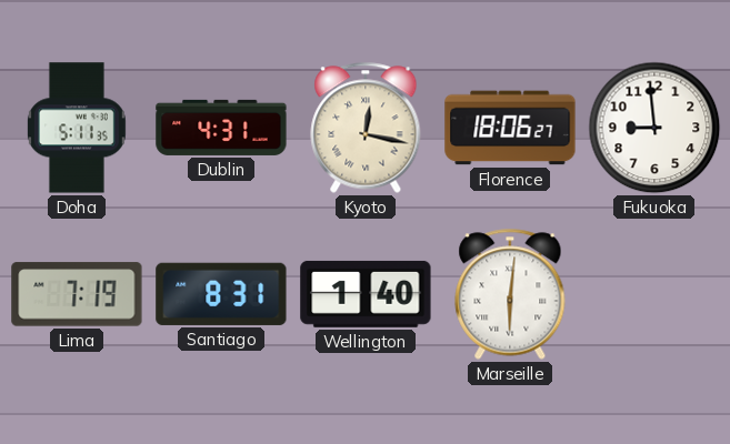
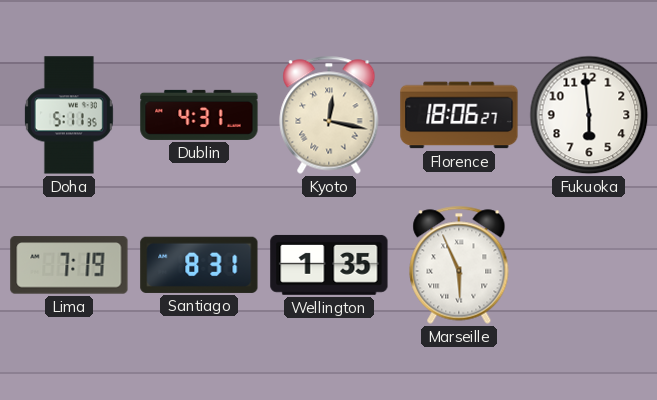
Fukuoka: 8:59 -> 5:59
Wellington: 1:40 -> 1:35
Marseille: 6:01 -> 5:56
